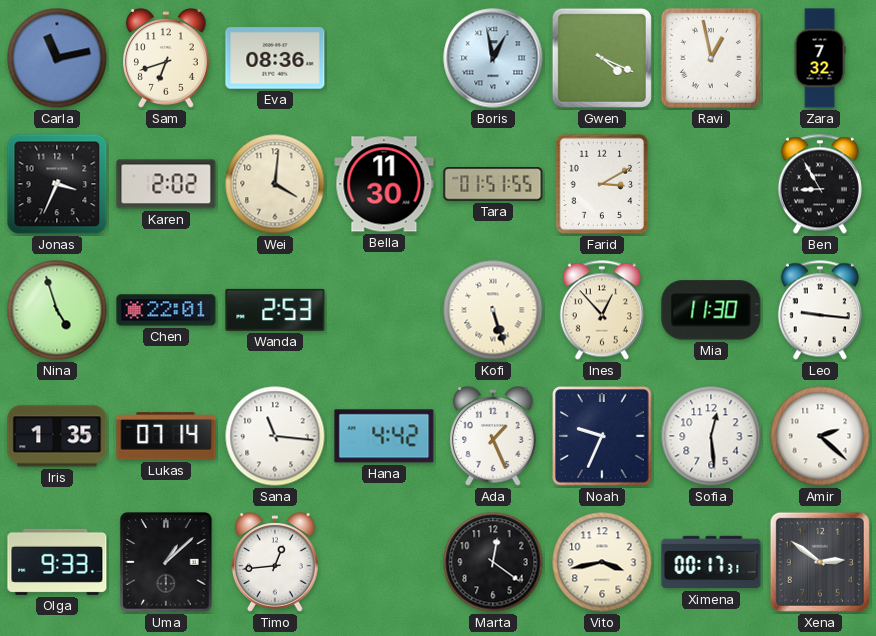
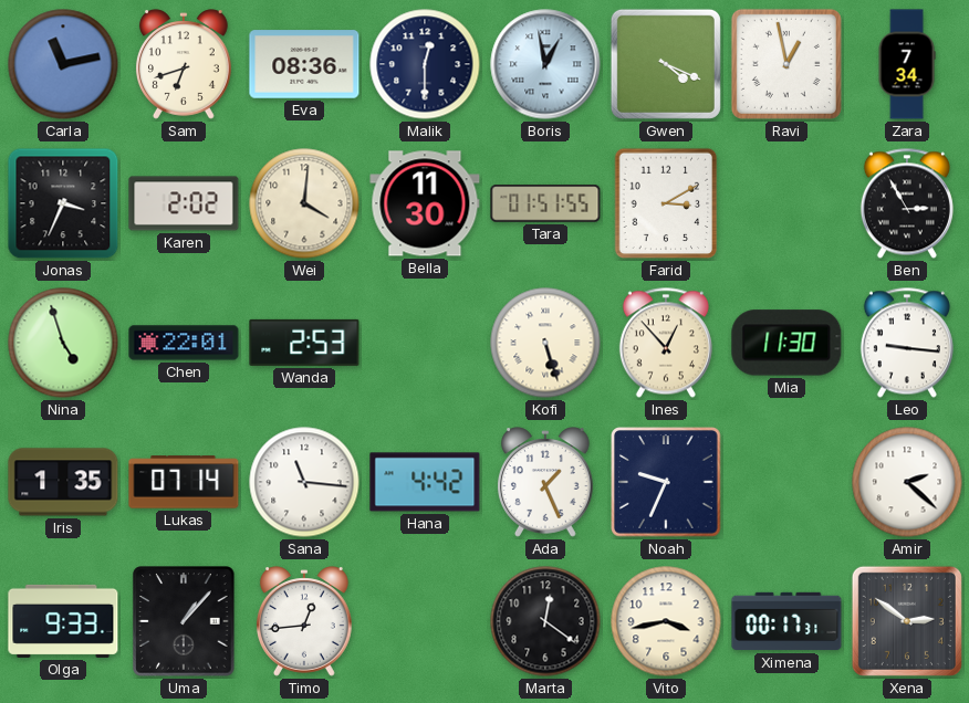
Malik: none -> 12:30
Zara: 7:32 -> 7:34
Ben: 8:55 -> 2:55
Sofia: 12:29 -> none
Uma: 1:08 -> 1:07
